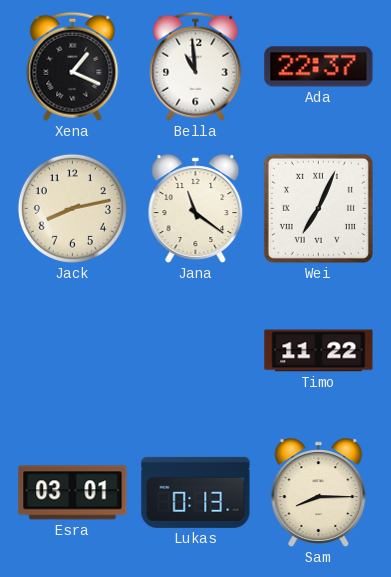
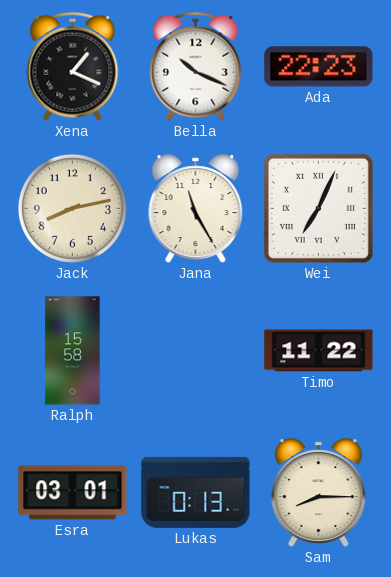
Bella: 10:59 -> 10:19
Ada: 22:37 -> 22:23
Jana: 11:21 -> 11:25
Ralph: none -> 15:58
